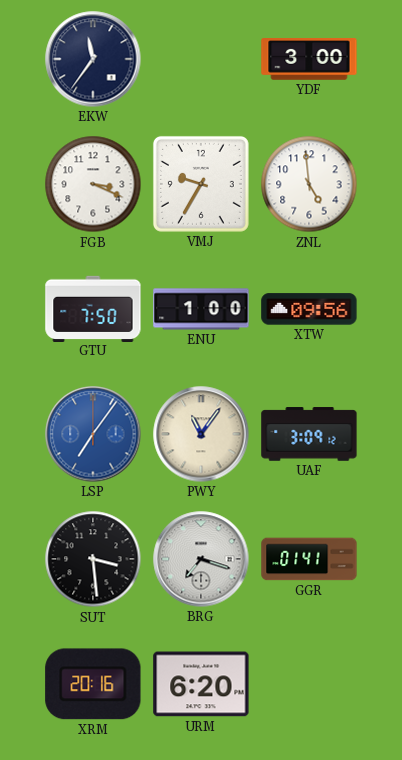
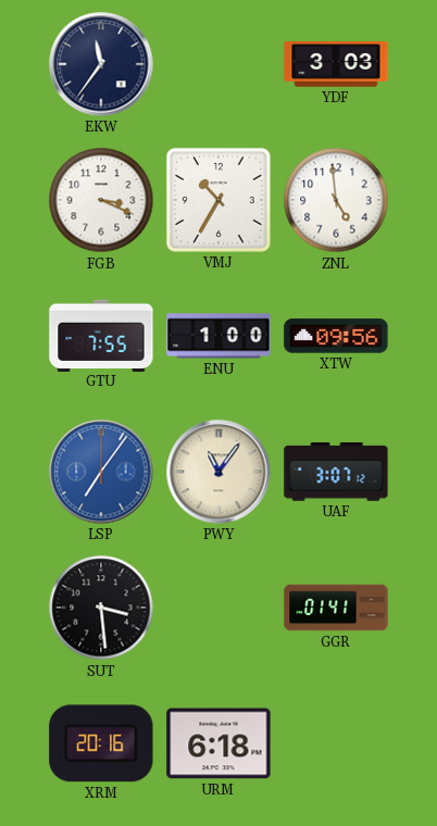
YDF: 3:00 -> 3:03
VMJ: 9:35 -> 10:35
GTU: 7:50 -> 7:55
UAF: 3:09 -> 3:07
BRG: 7:18 -> none
URM: 6:20 -> 6:18
